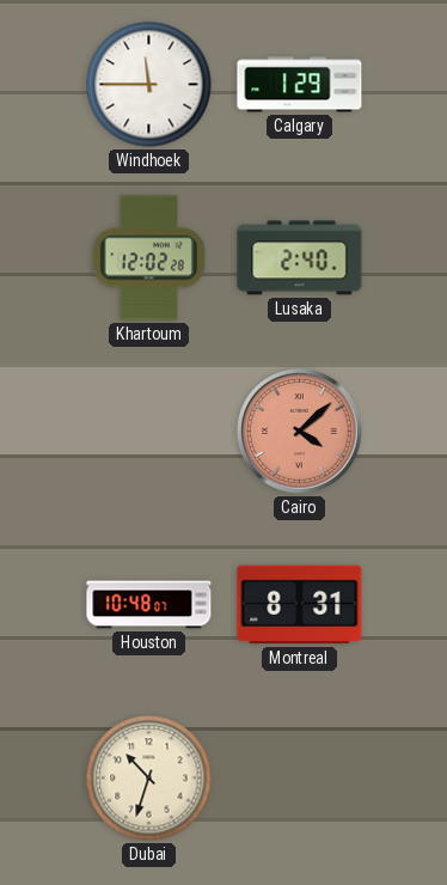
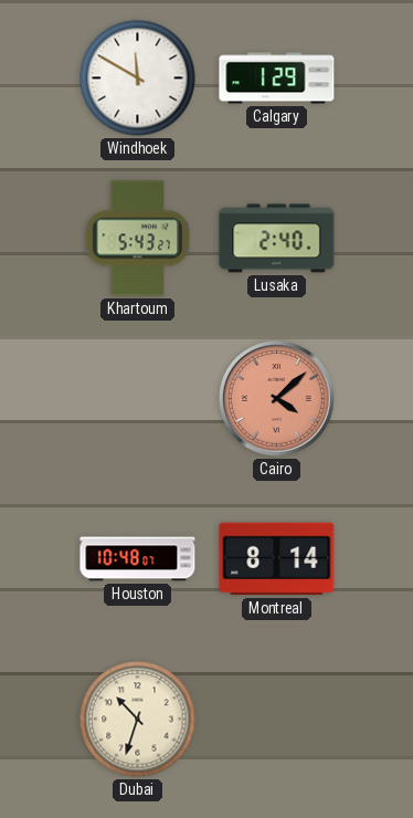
Windhoek: 11:45 -> 11:50
Khartoum: 12:02 -> 5:43
Montreal: 8:31 -> 8:14
